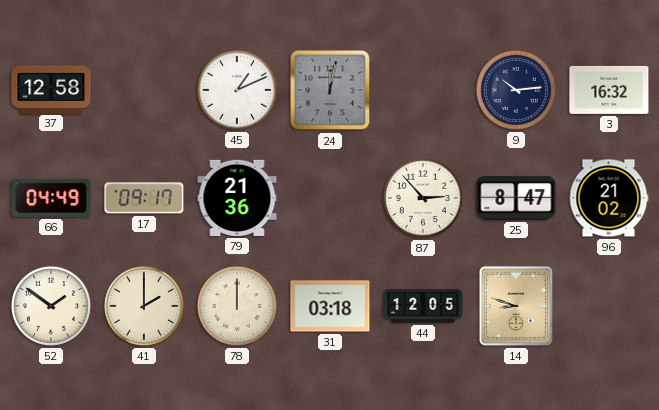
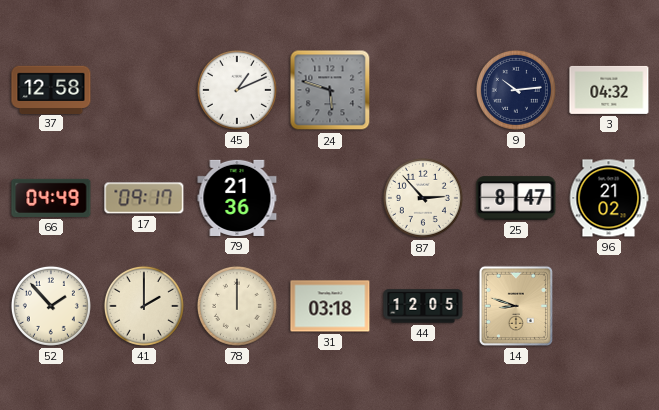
24: 12:02 -> 5:48
3: 16:32 -> 04:32
52: 1:51 -> 1:53
